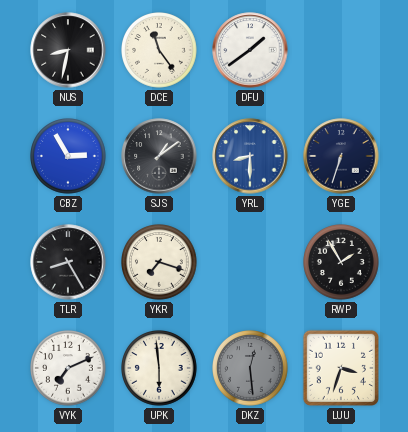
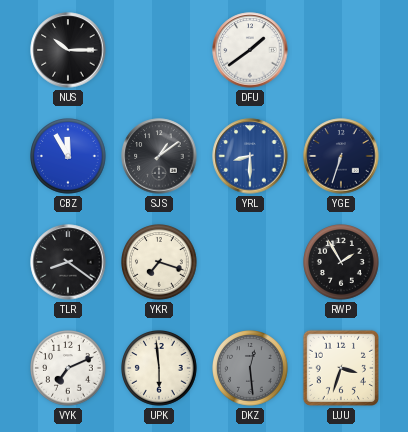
NUS: 8:32 -> 10:15
DCE: 11:24 -> none
CBZ: 2:55 -> 11:55
TLR: 8:25 -> 8:21
